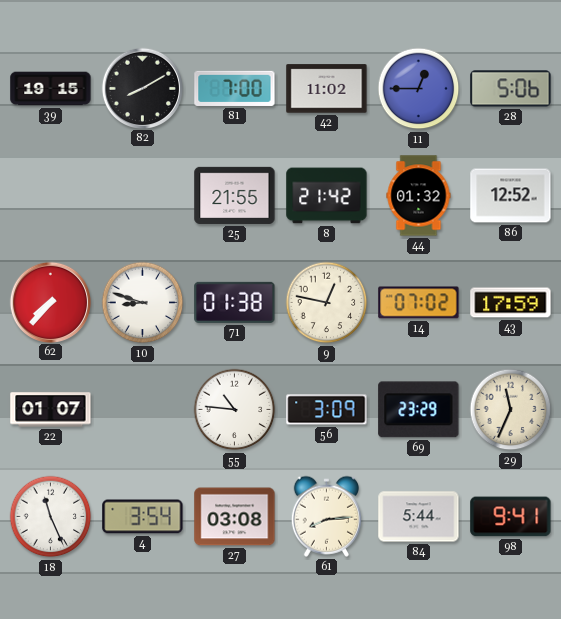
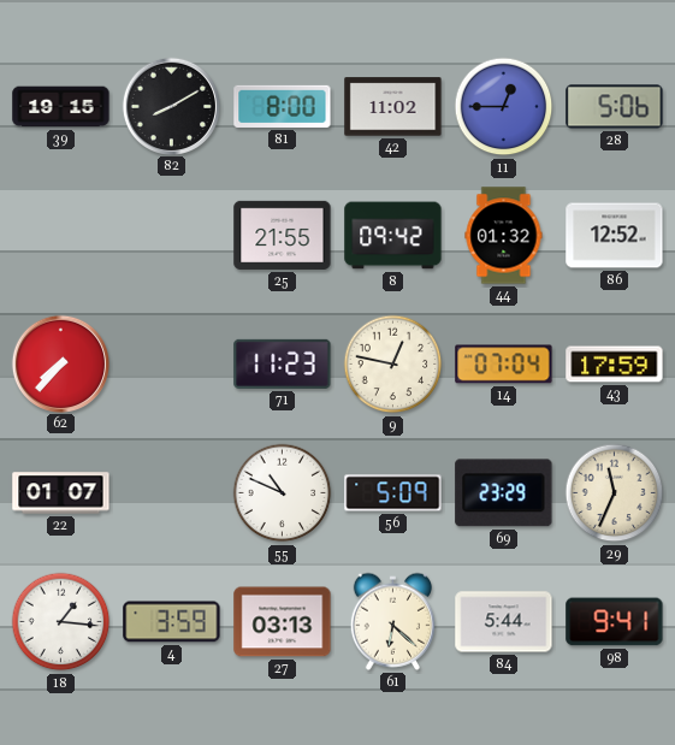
81: 7:00 -> 8:00
8: 21:42 -> 09:42
10: 8:48 -> none
71: 01:38 -> 11:23
14: 07:02 -> 07:04
55: 10:46 -> 10:49
56: 3:09 -> 5:09
18: 11:26 -> 1:16
4: 3:54 -> 3:59
27: 03:08 -> 03:13
61: 8:14 -> 6:22
